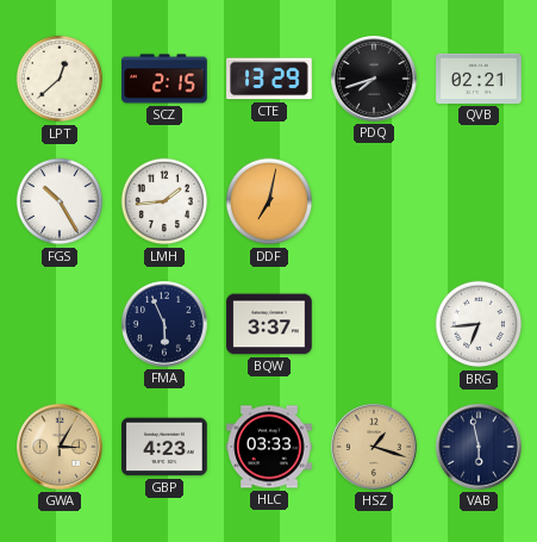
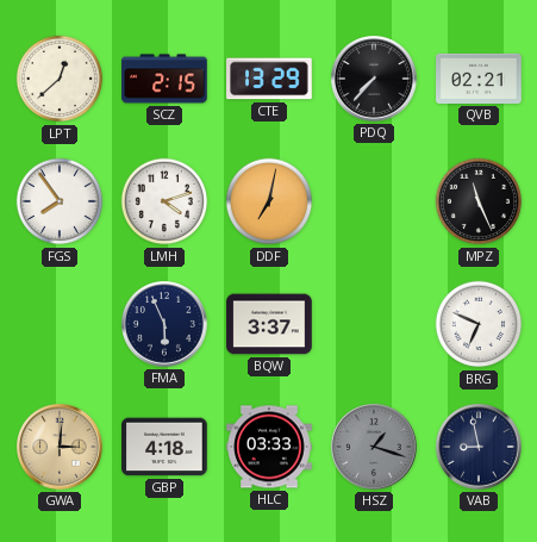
PDQ: 7:42 -> 7:37
FGS: 10:25 -> 7:54
LMH: 1:44 -> 4:12
MPZ: none -> 11:26
BRG: 6:44 -> 6:49
GWA: 3:05 -> 3:01
GBP: 4:23 -> 4:18
HSZ dial: champagne -> grey
VAB: 5:58 -> 8:58
